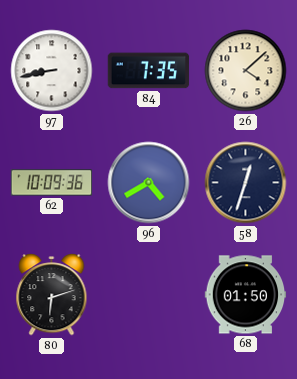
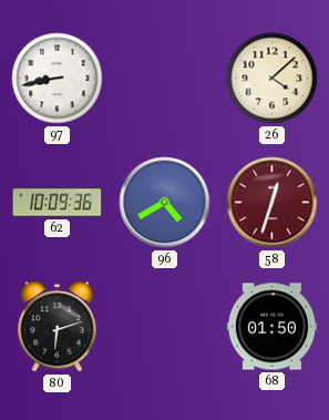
84: 7:35 -> none
58 dial: navy -> burgundy
